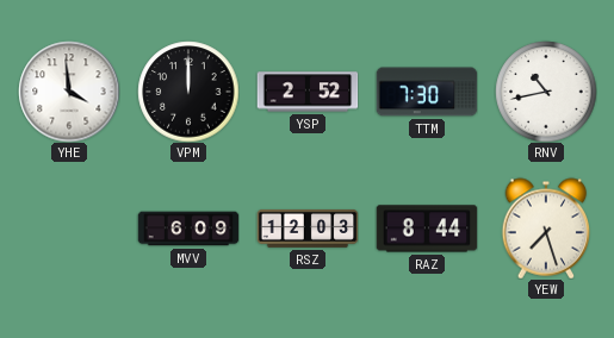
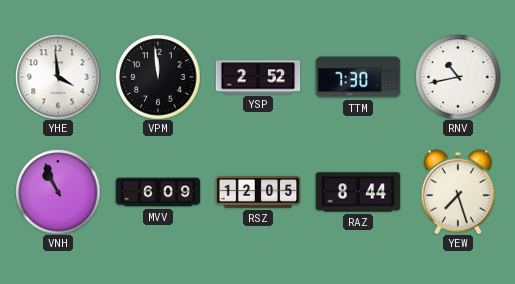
VPM: 12:00 -> 11:59
VNH: none -> 10:56
RSZ: 12:03 -> 12:05
